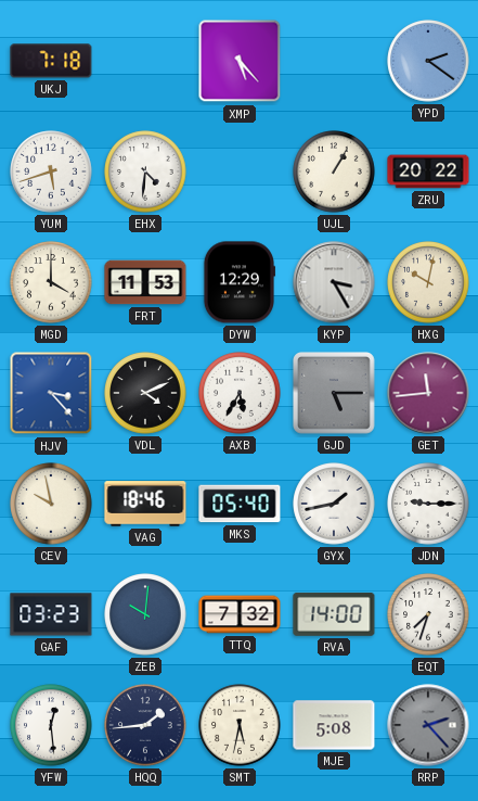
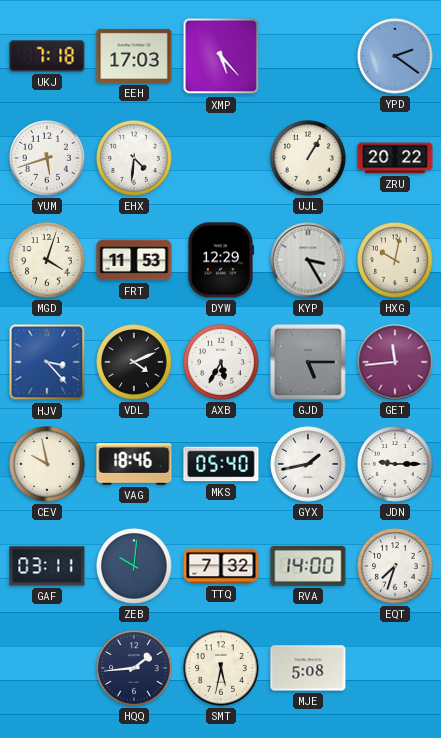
EEH: none -> 17:03
MGD: 4:00 -> 4:03
GAF: 03:23 -> 03:11
YFW: 12:29 -> none
RRP: 2:23 -> none
